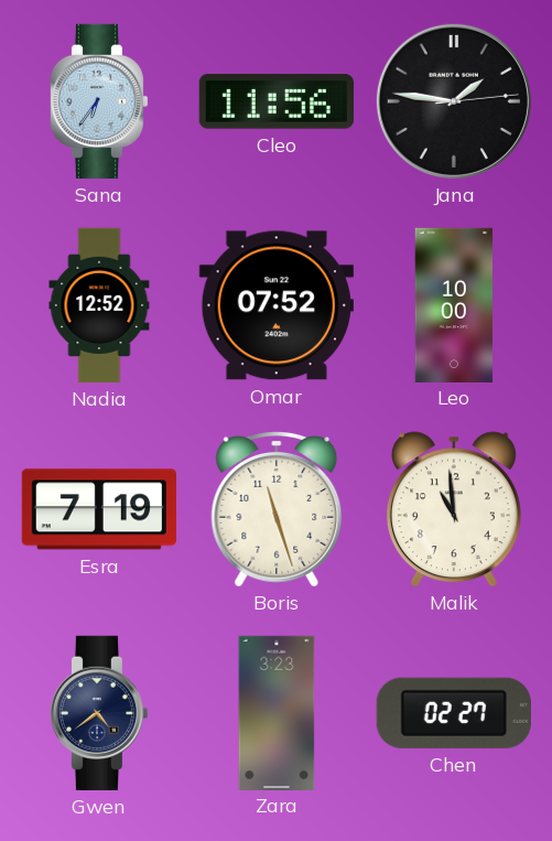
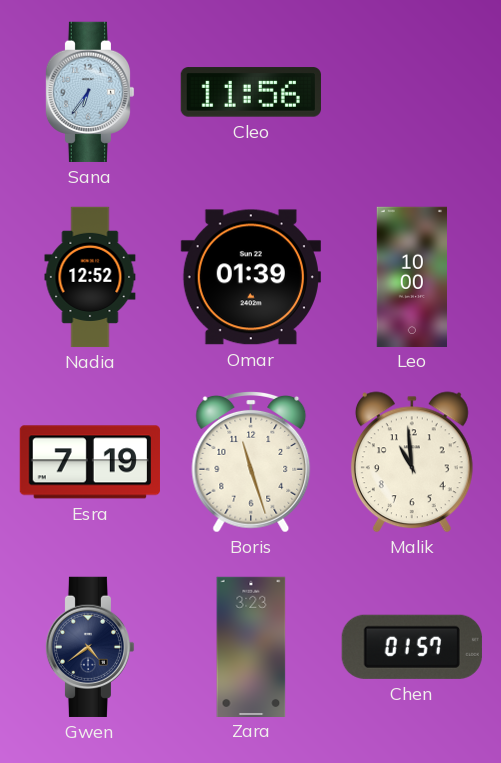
Jana: 1:46 -> none
Omar: 07:52 -> 01:39
Chen: 02:27 -> 01:57
